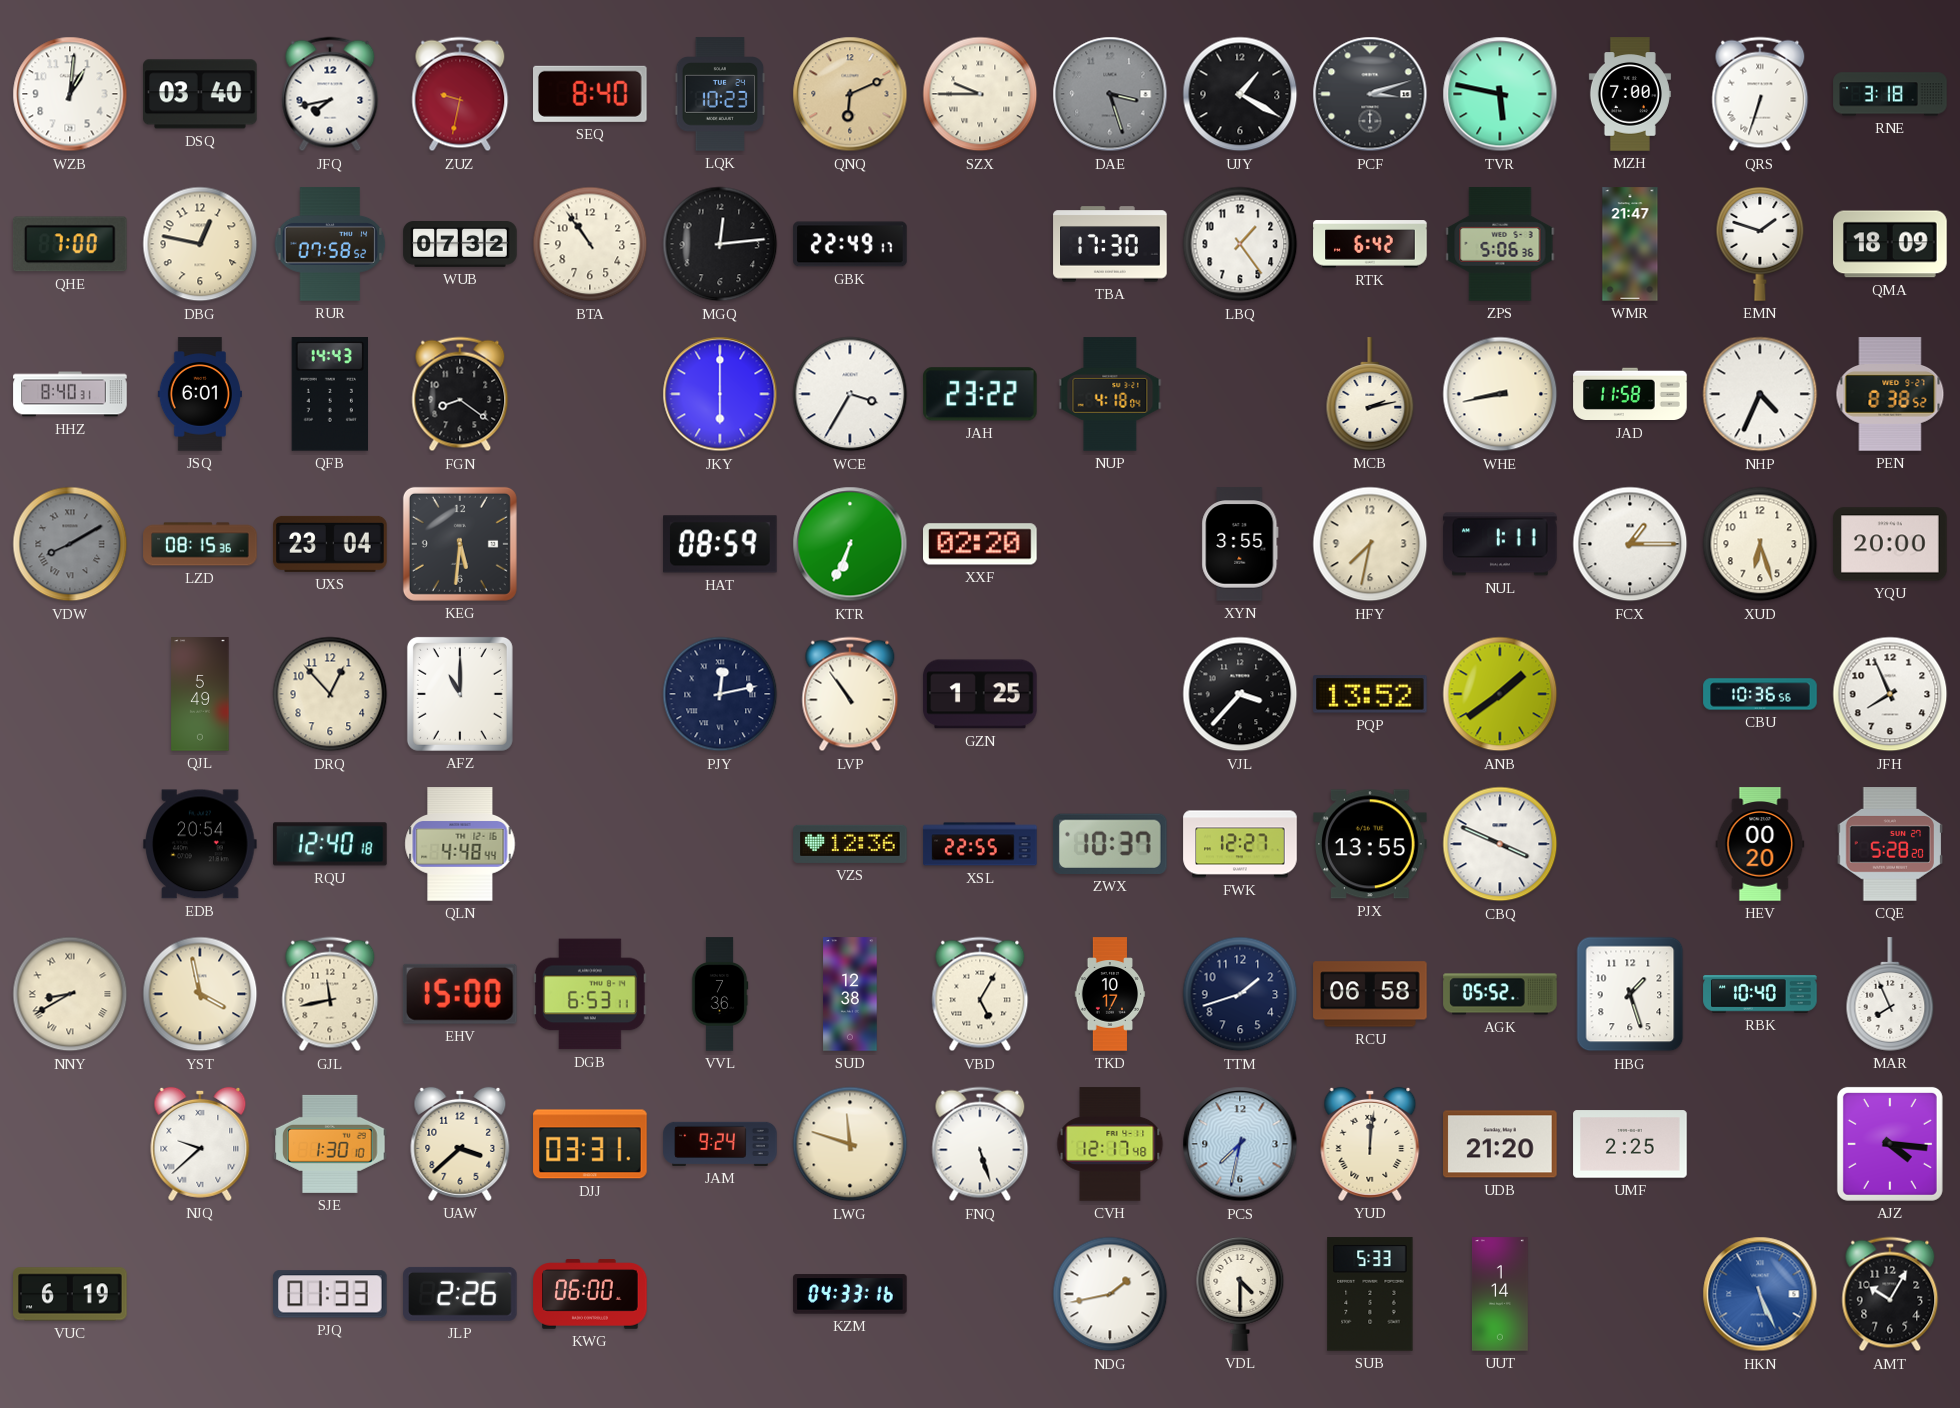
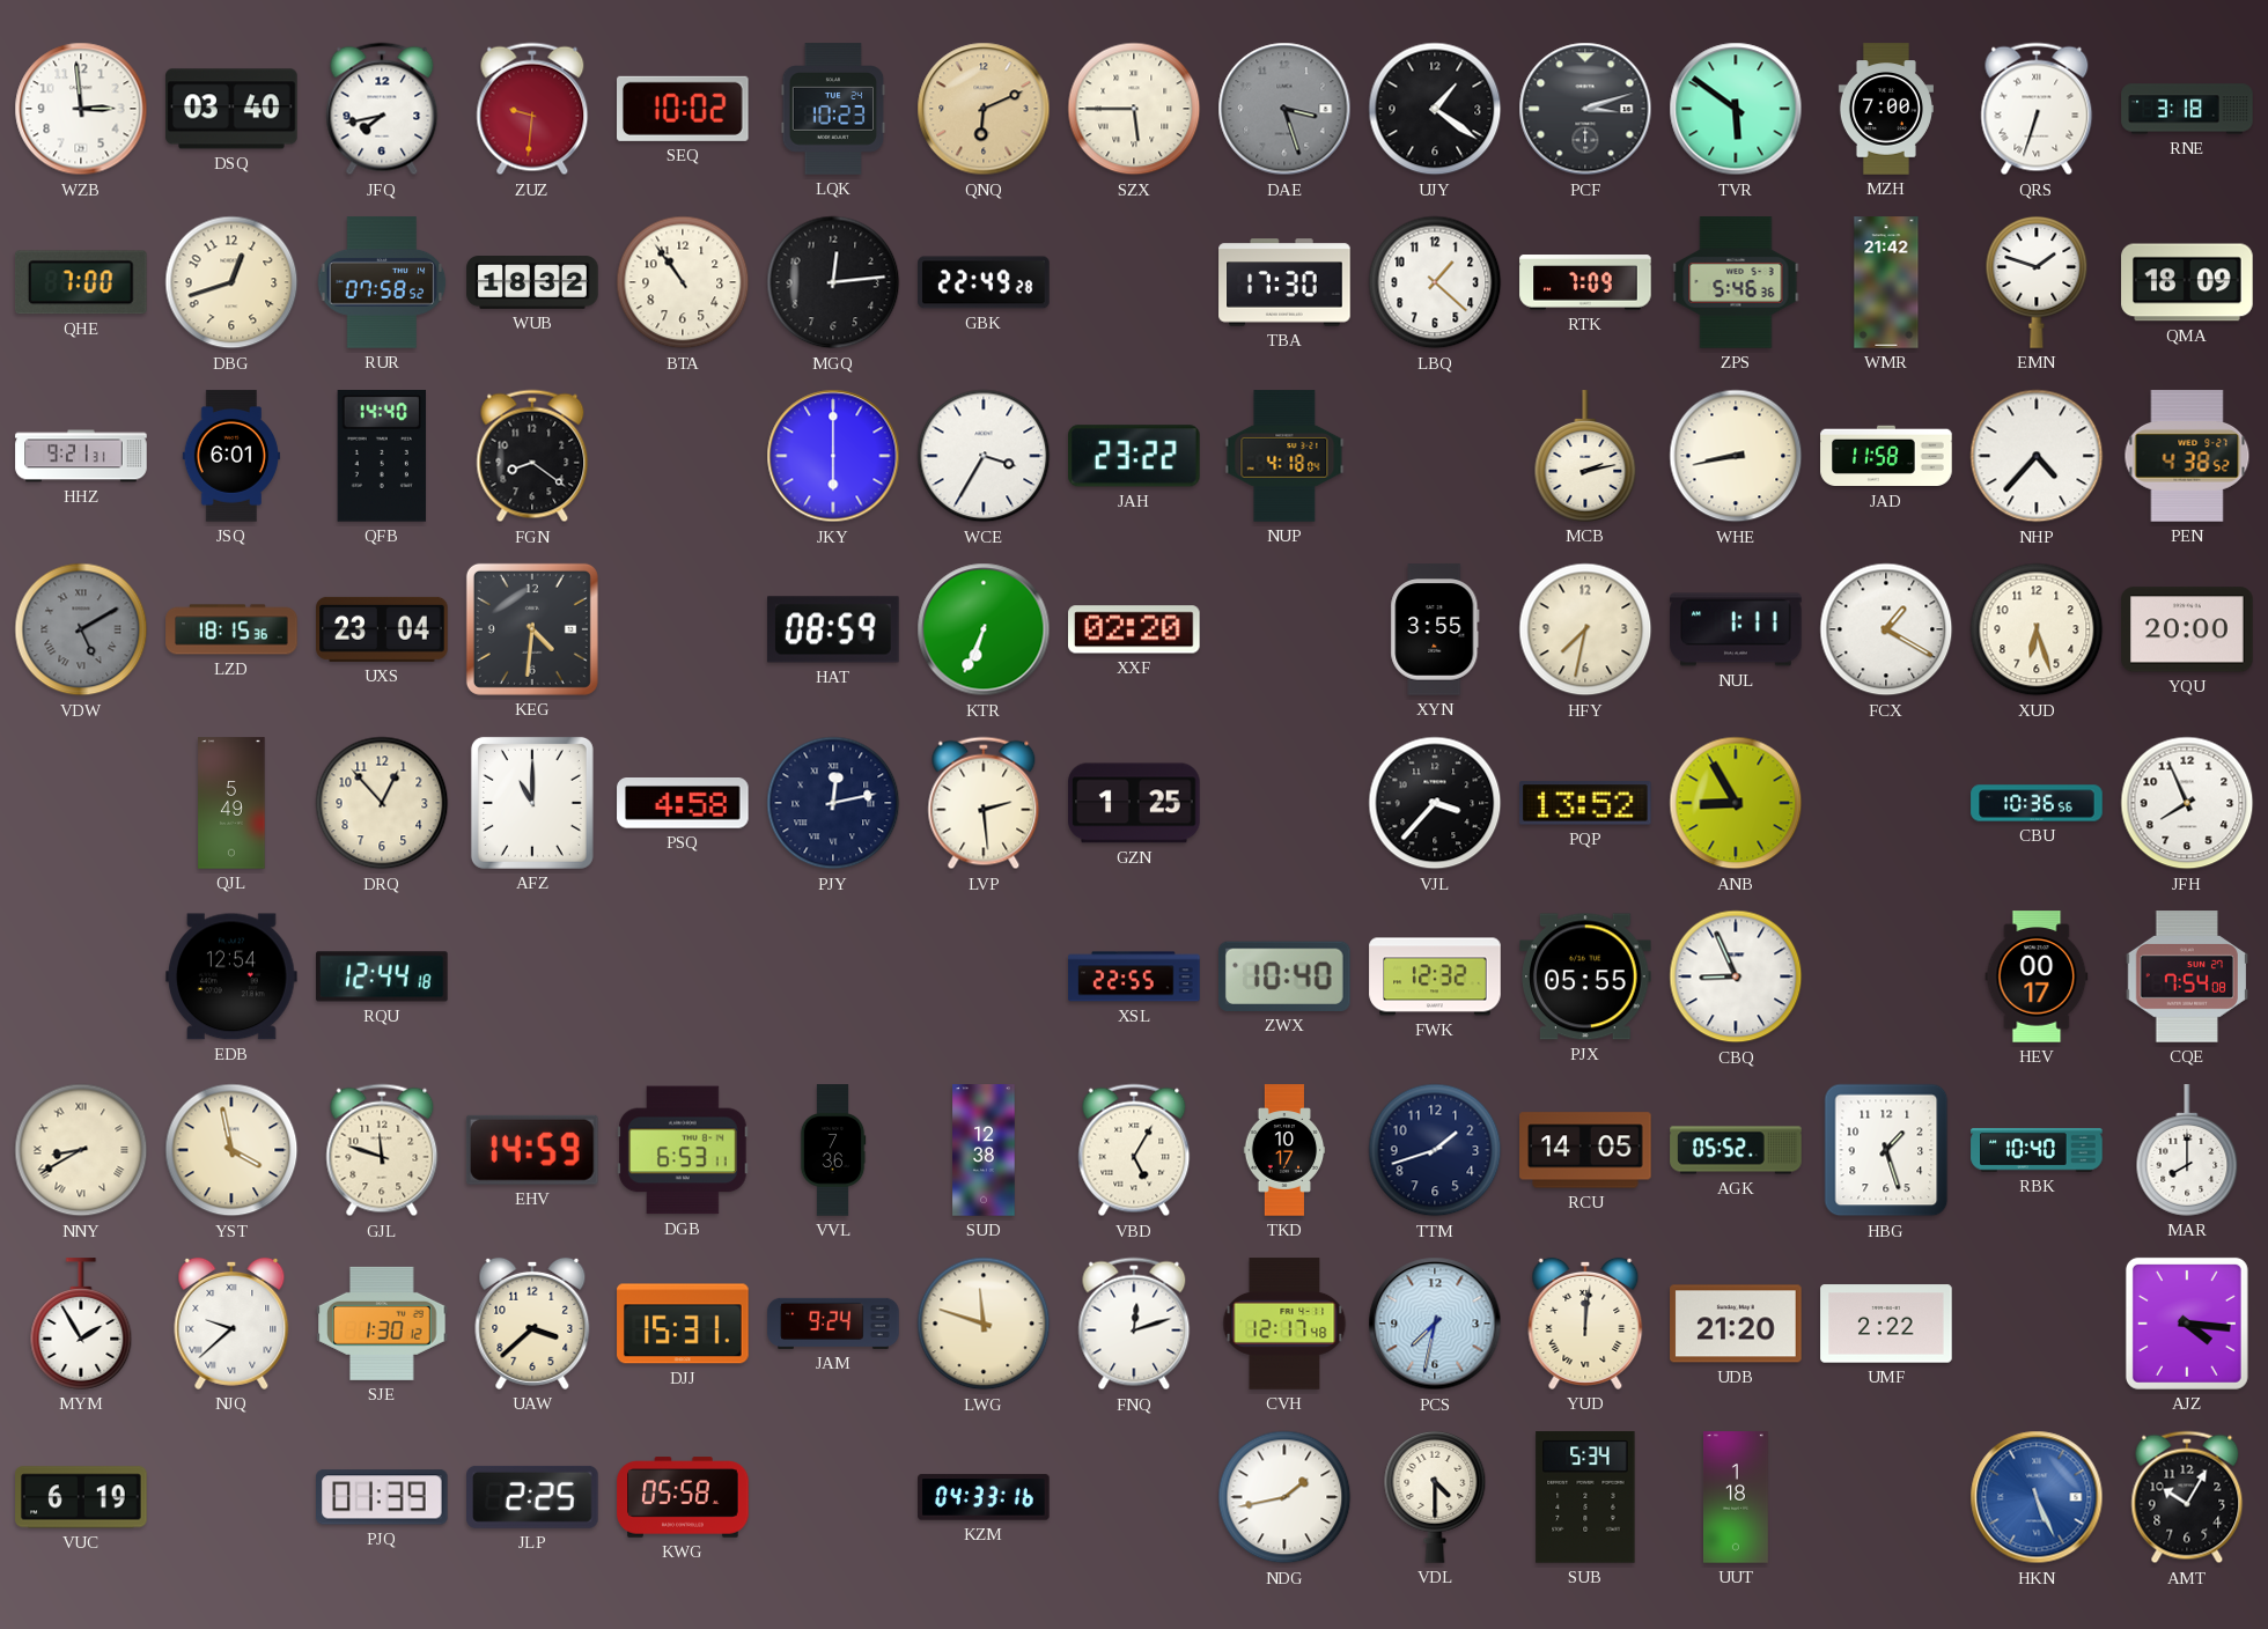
WZB: 1:01 -> 2:59
ZUZ: 9:32 -> 9:31
SEQ: 8:40 -> 10:02
SZX: 9:45 -> 5:45
UJY: 1:20 -> 1:21
TVR: 5:47 -> 5:51
DBG: 12:47 -> 12:42
WUB: 07:32 -> 18:32
GBK: 22:49:17 -> 22:49:28
LBQ: 1:24 -> 1:22
RTK: 6:42 -> 7:09
ZPS: 5:06 -> 5:46
WMR: 21:47 -> 21:42
HHZ: 8:40 -> 9:21
QFB: 14:43 -> 14:40
NHP: 4:34 -> 4:37
PEN: 8:38 -> 4:38
VDW: 8:10 -> 5:10
LZD: 08:15 -> 18:15
KEG: 5:31 -> 4:31
FCX: 1:15 -> 1:20
PSQ: none -> 4:58
LVP: 10:54 -> 2:29
ANB: 1:39 -> 8:55
EDB: 20:54 -> 12:54
RQU: 12:40 -> 12:44
QLN: 4:48 -> none
VZS: 12:36 -> none
ZWX: 10:37 -> 10:40
FWK: 12:27 -> 12:32
PJX: 13:55 -> 05:55
CBQ: 3:49 -> 8:56
HEV: 00:20 -> 00:17
CQE: 5:28 -> 7:54
GJL: 11:43 -> 11:48
EHV: 15:00 -> 14:59
RCU: 06:58 -> 14:05
MAR: 7:56 -> 8:00
MYM: none -> 1:55
SJE: 1:30:10 -> 1:30:12
DJJ: 03:31 -> 15:31
FNQ: 5:27 -> 12:12
UMF: 2:25 -> 2:22
PJQ: 01:33 -> 01:39
JLP: 2:26 -> 2:25
KWG: 06:00 -> 05:58
SUB: 5:33 -> 5:34
UUT: 1:14 -> 1:18
